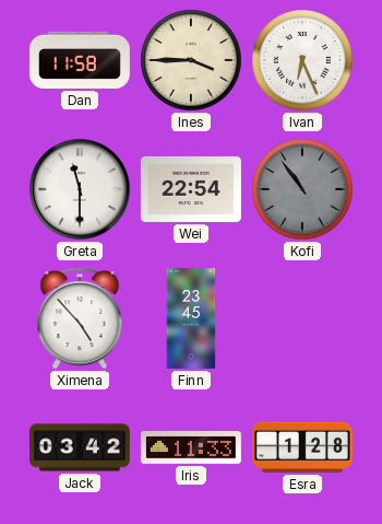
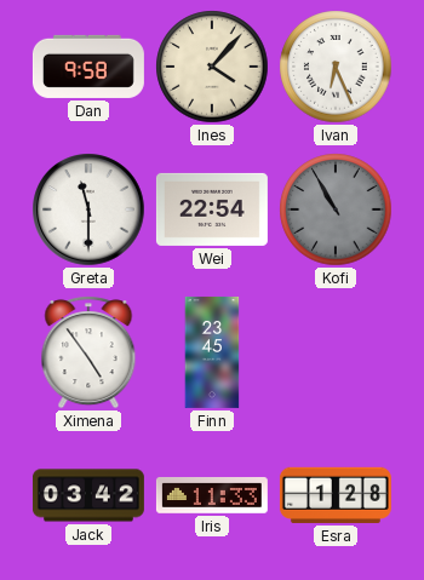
Dan: 11:58 -> 9:58
Ines: 3:45 -> 4:07
Kofi: 10:54 -> 10:55
Ximena: 4:53 -> 4:54
